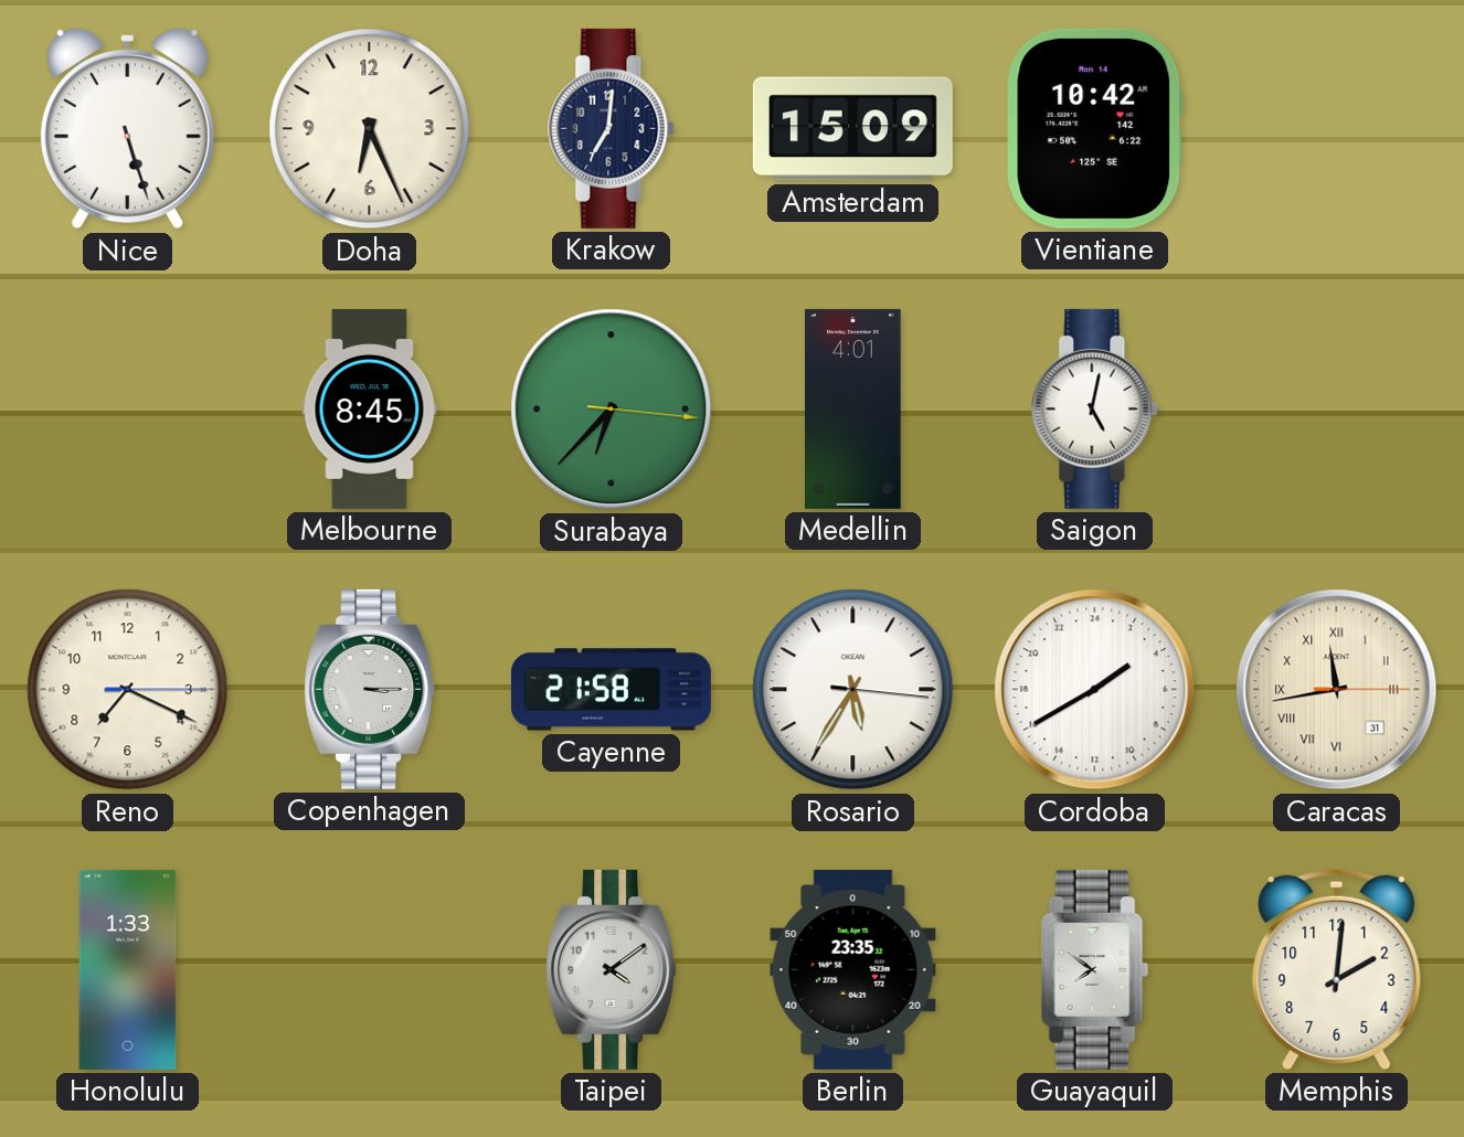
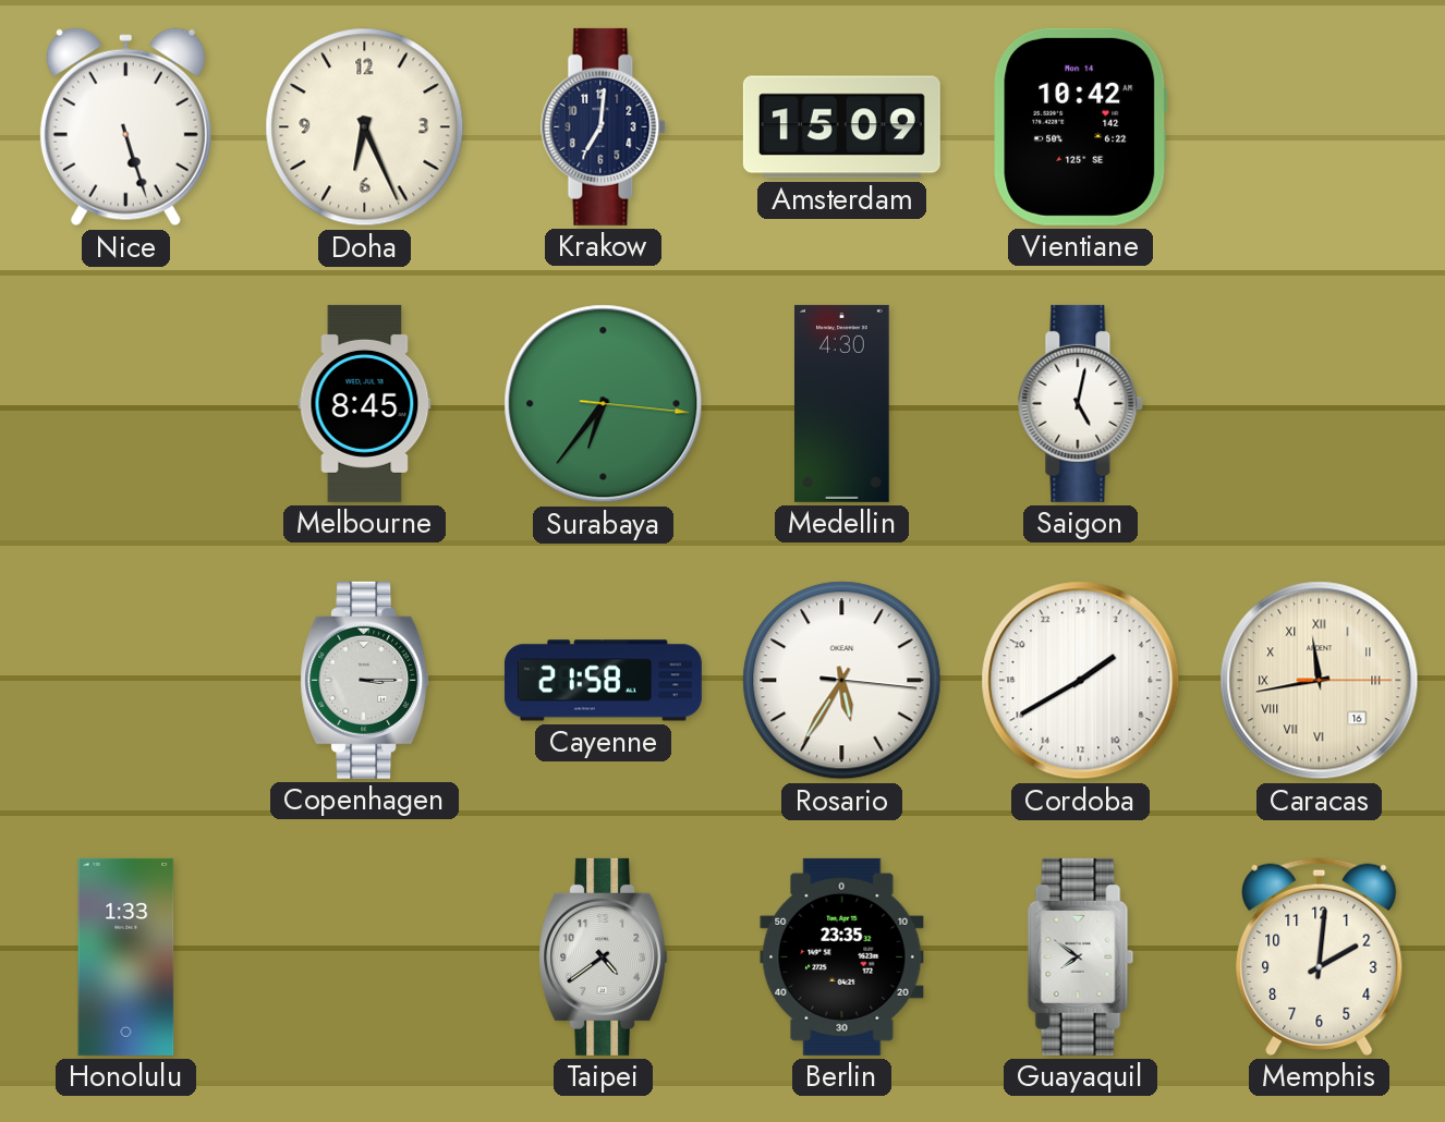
Surabaya: 6:37 -> 6:36
Medellin: 4:01 -> 4:30
Reno: 7:19 -> none
Caracas date: 31 -> 16
Taipei: 4:09 -> 4:39
